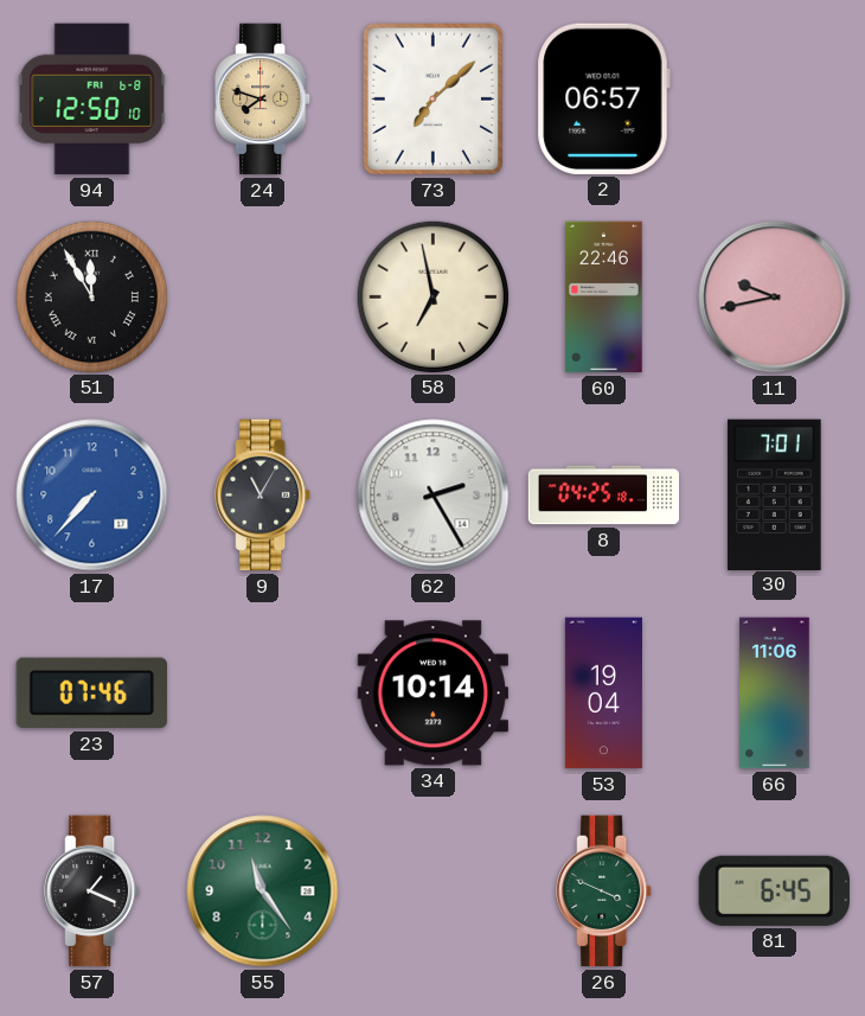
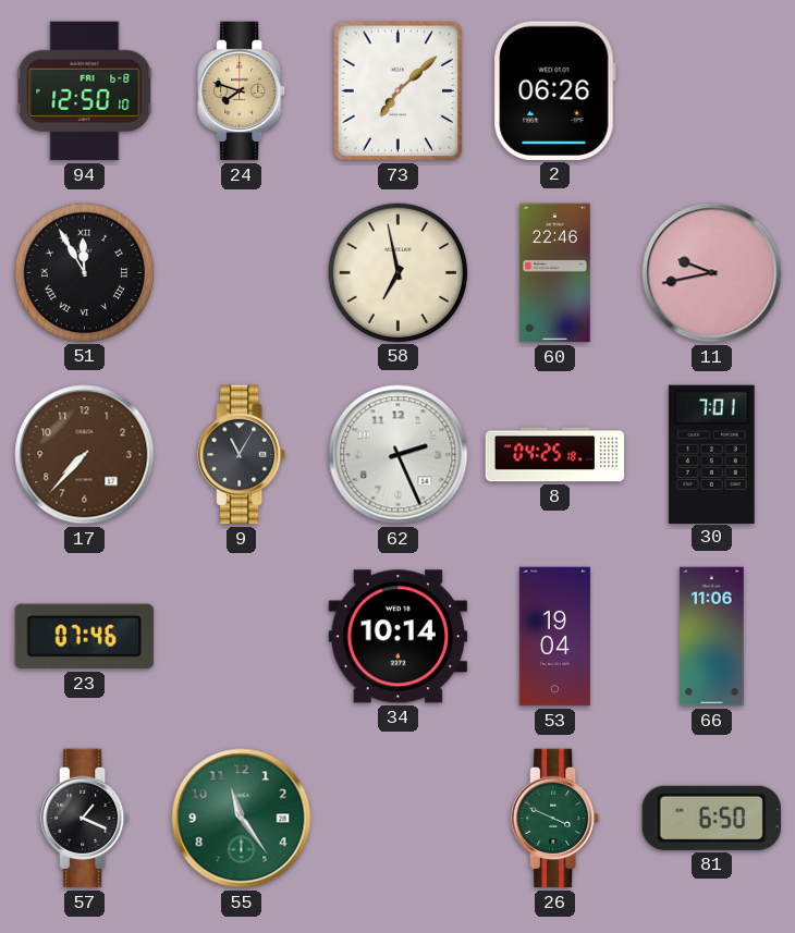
2: 06:57 -> 06:26
17 dial: blue -> brown
62: 2:25 -> 2:26
81: 6:45 -> 6:50
